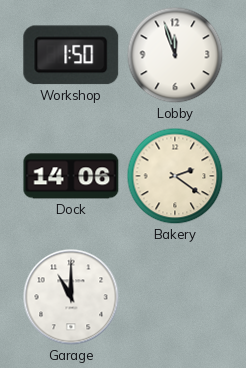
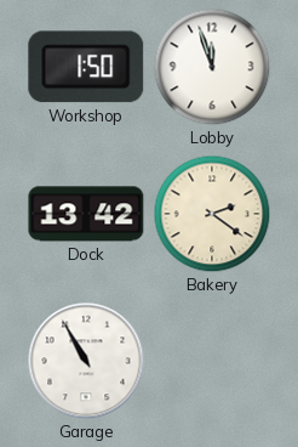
Dock: 14:06 -> 13:42
Garage: 11:00 -> 10:55
